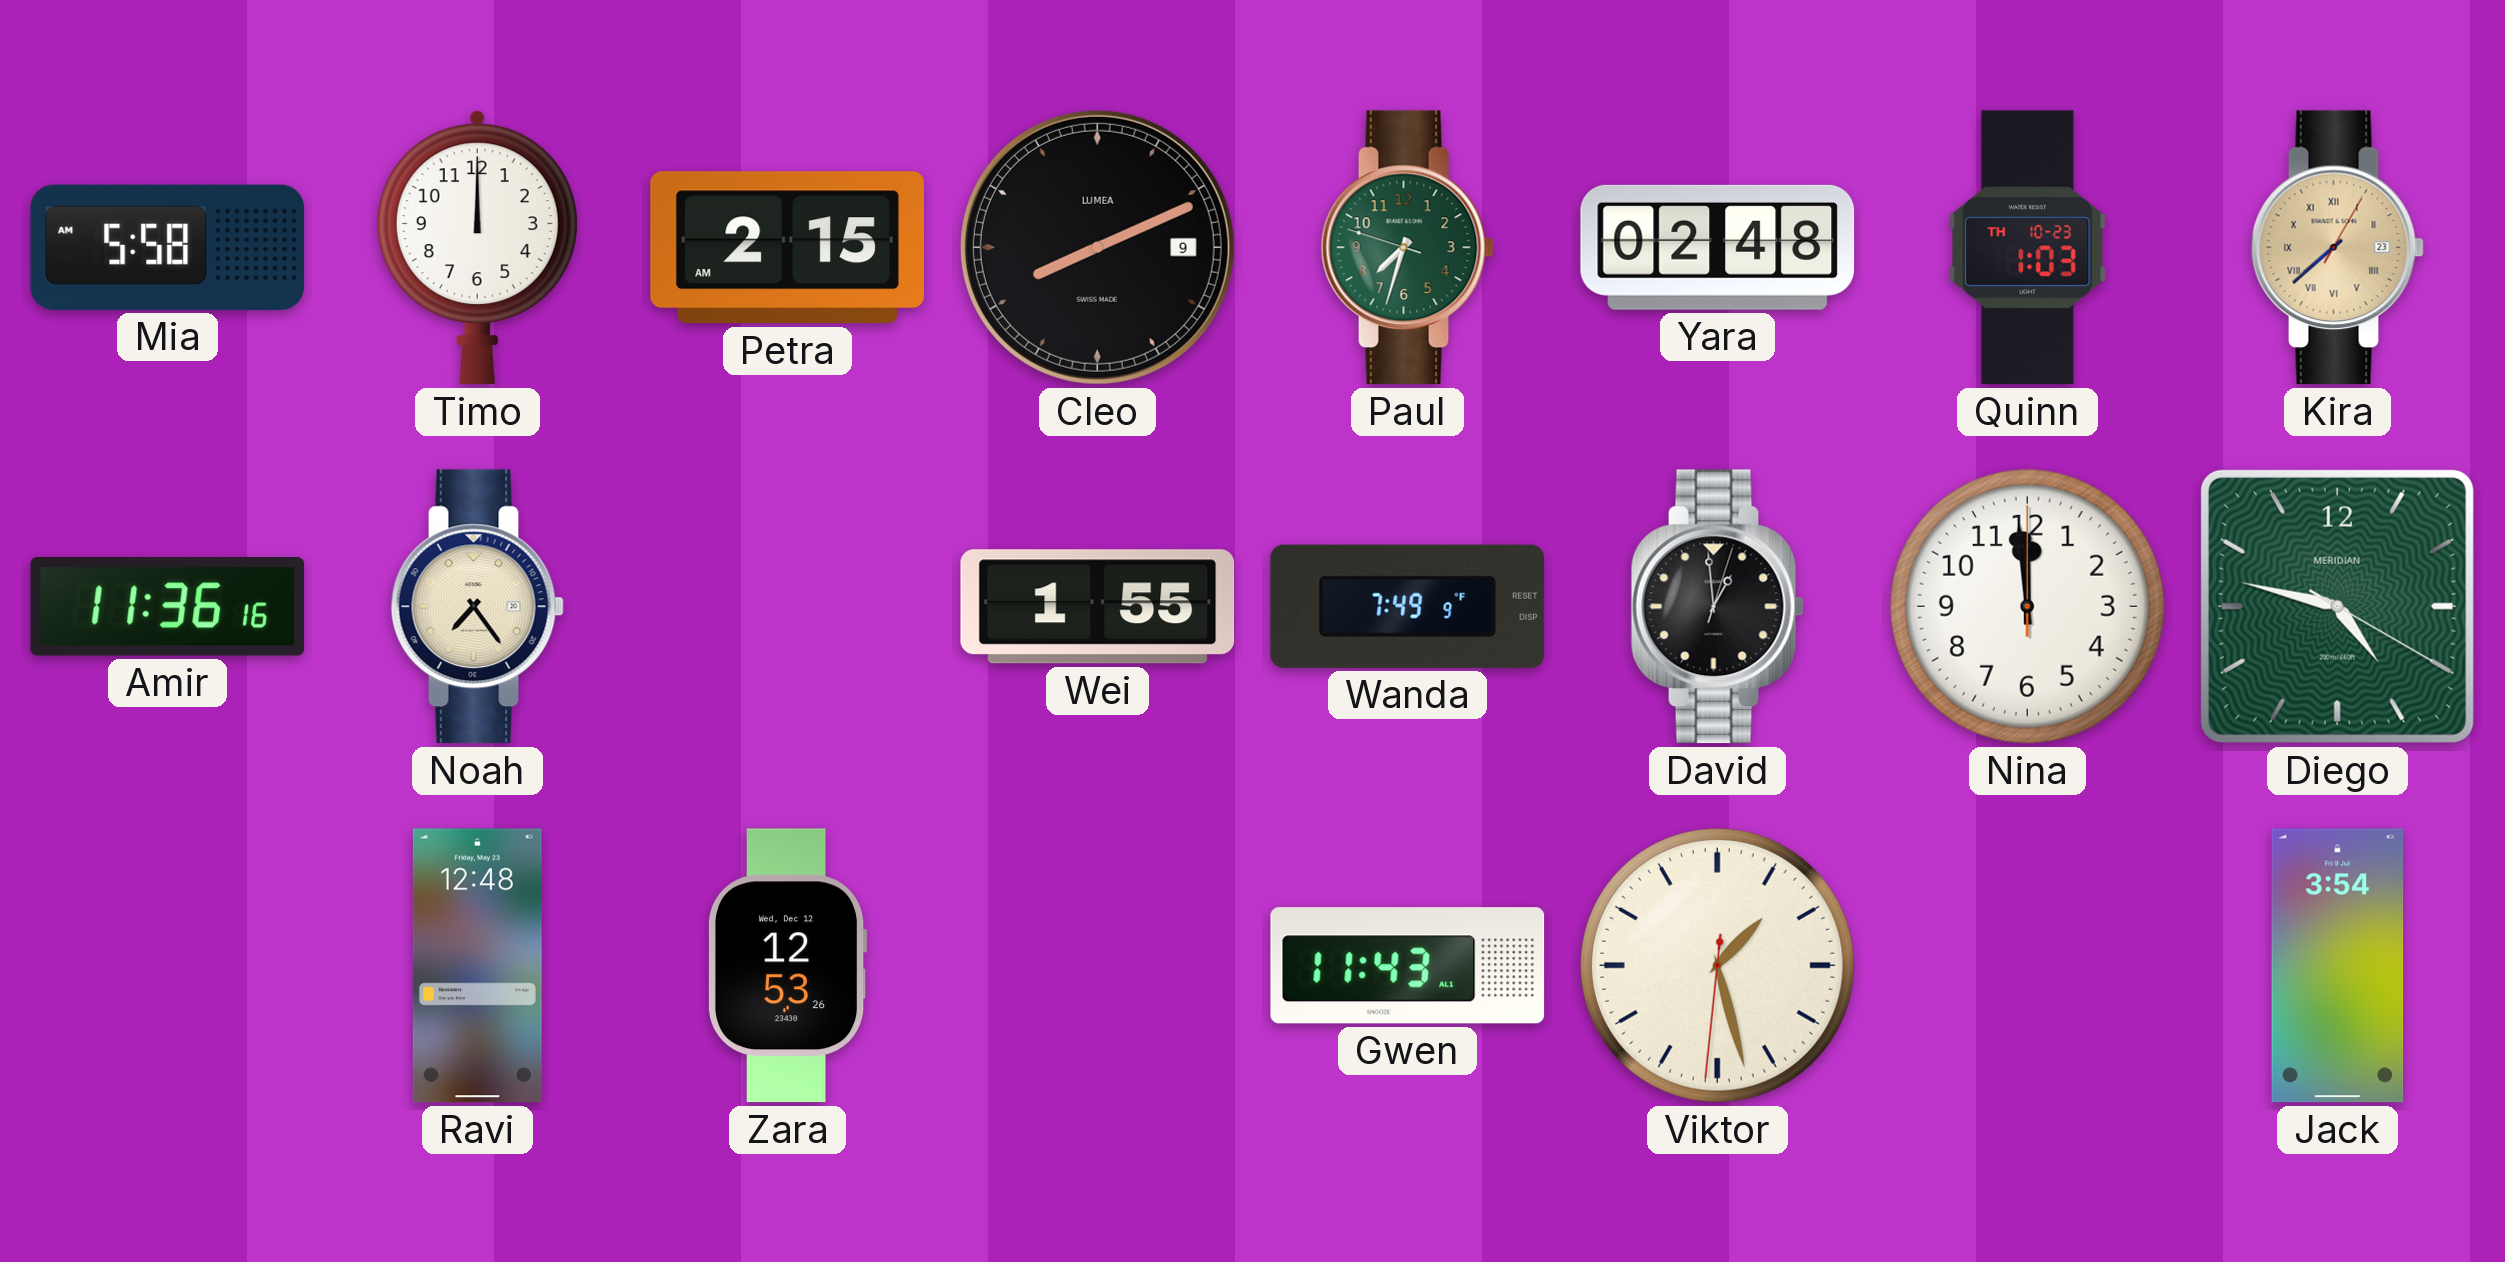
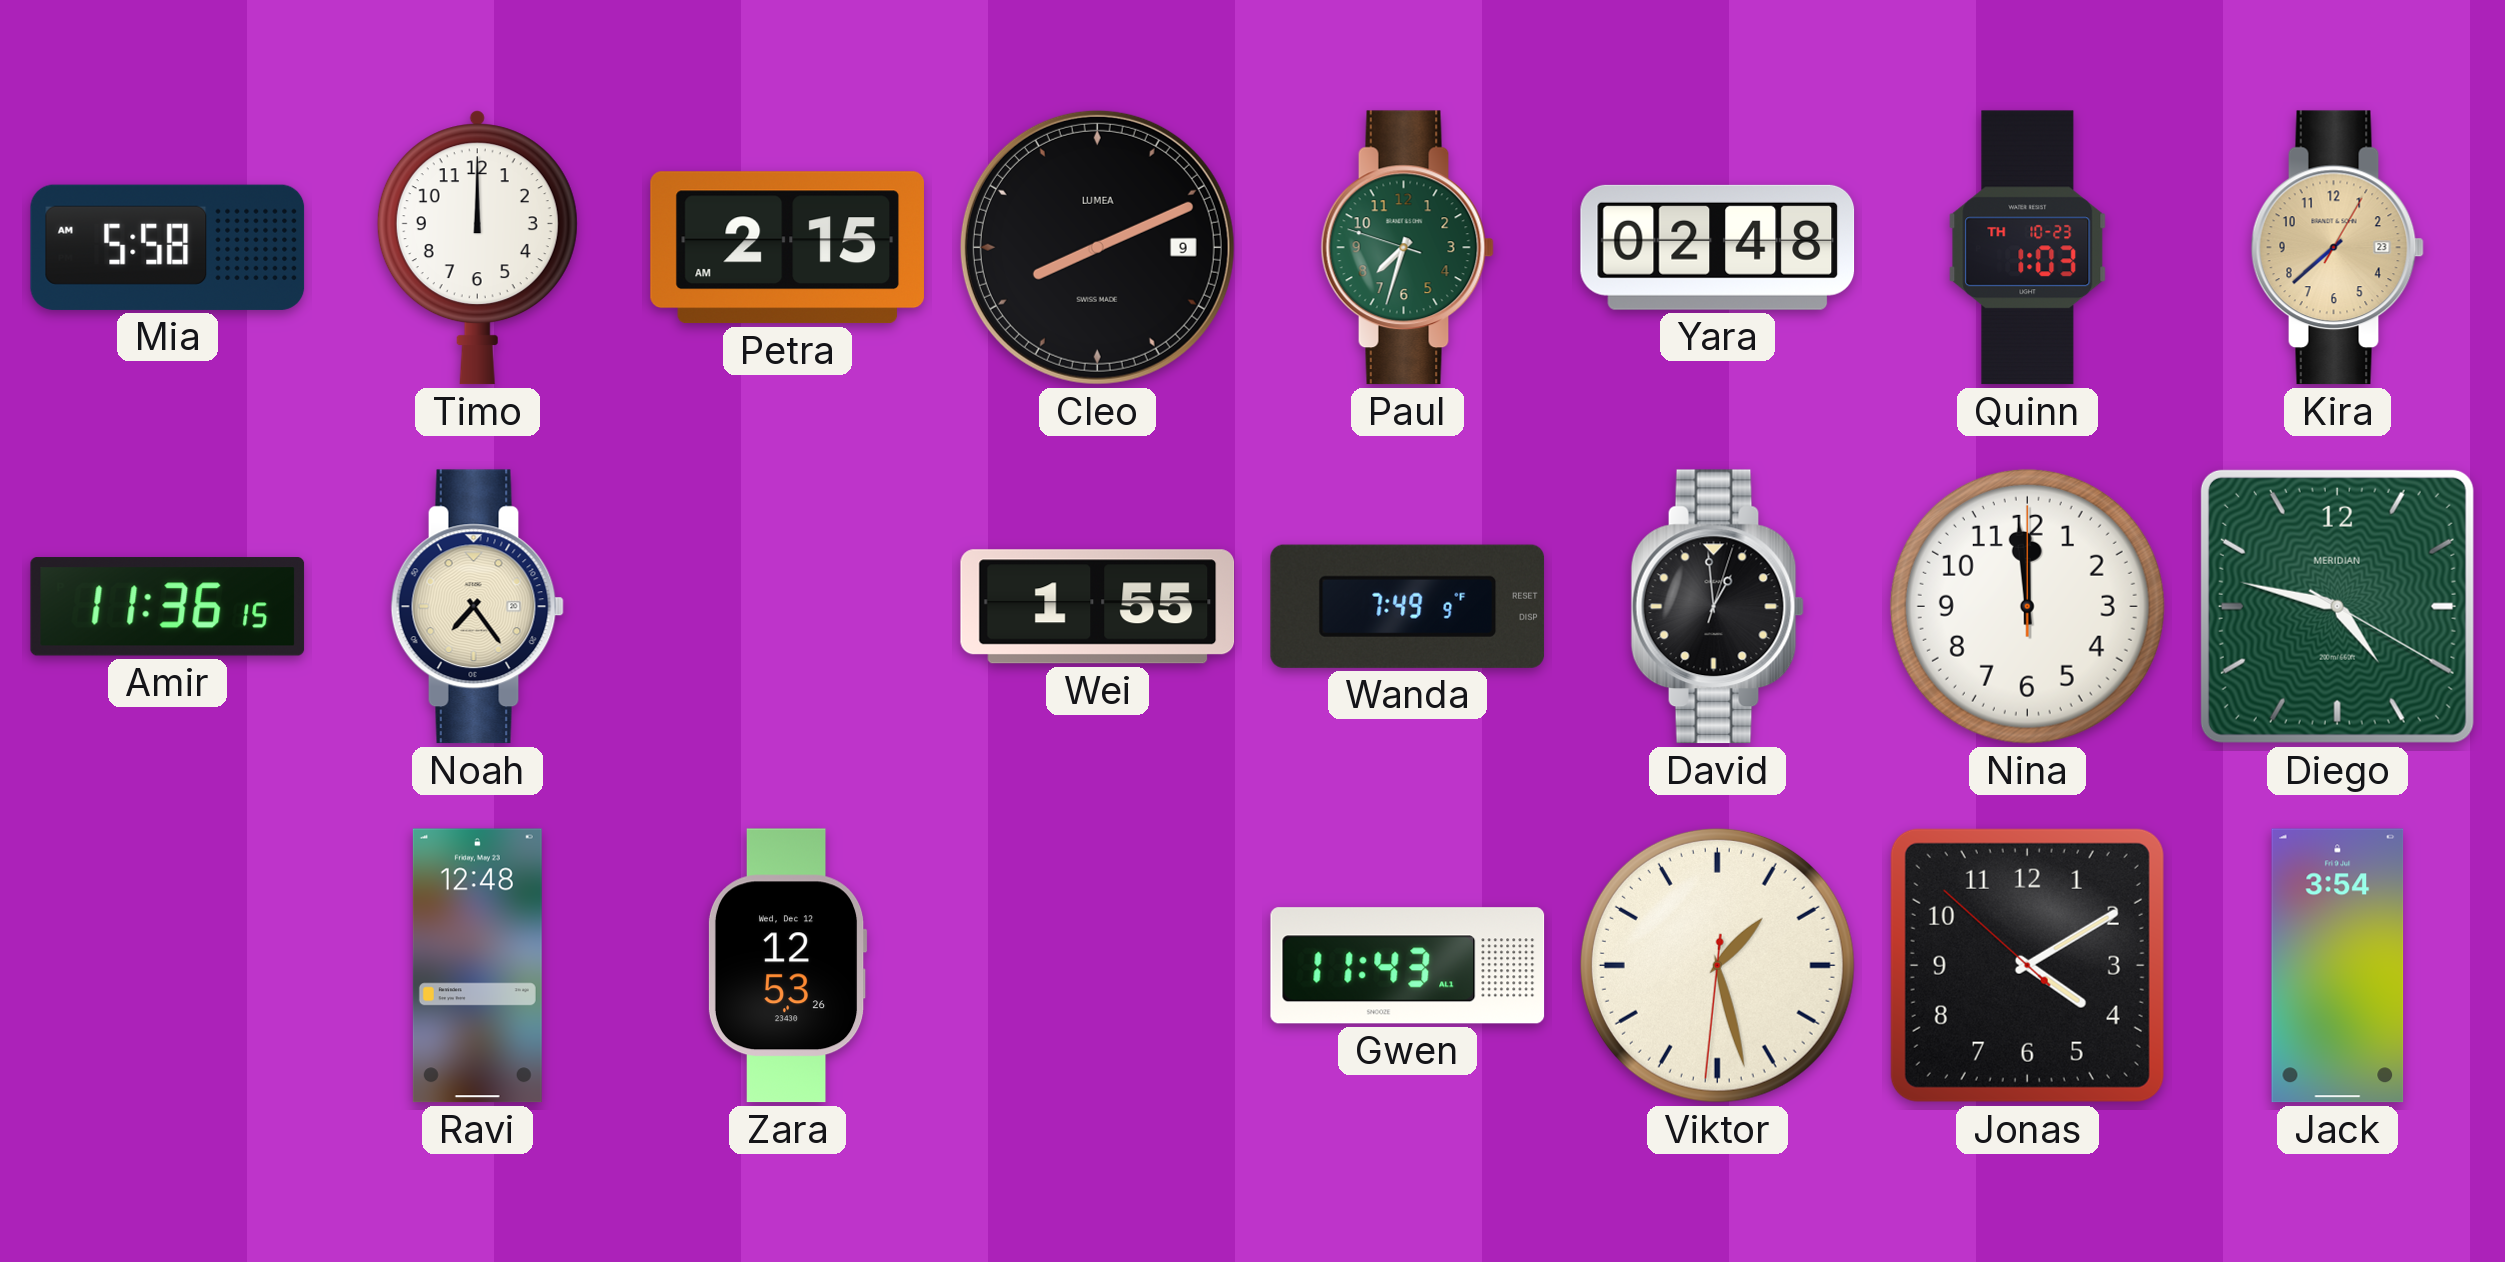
Kira numerals: Roman -> Arabic
Amir: 11:36:16 -> 11:36:15
Jonas: none -> 4:09
